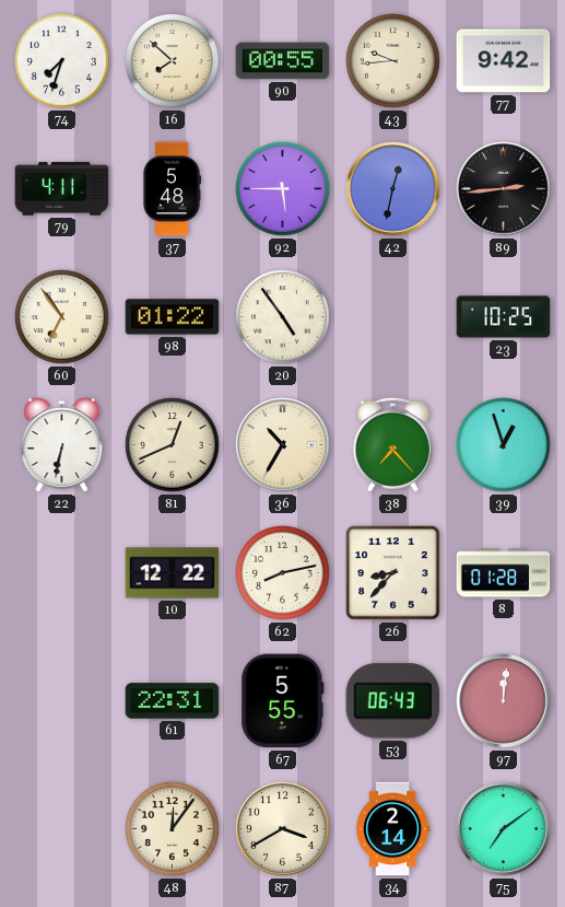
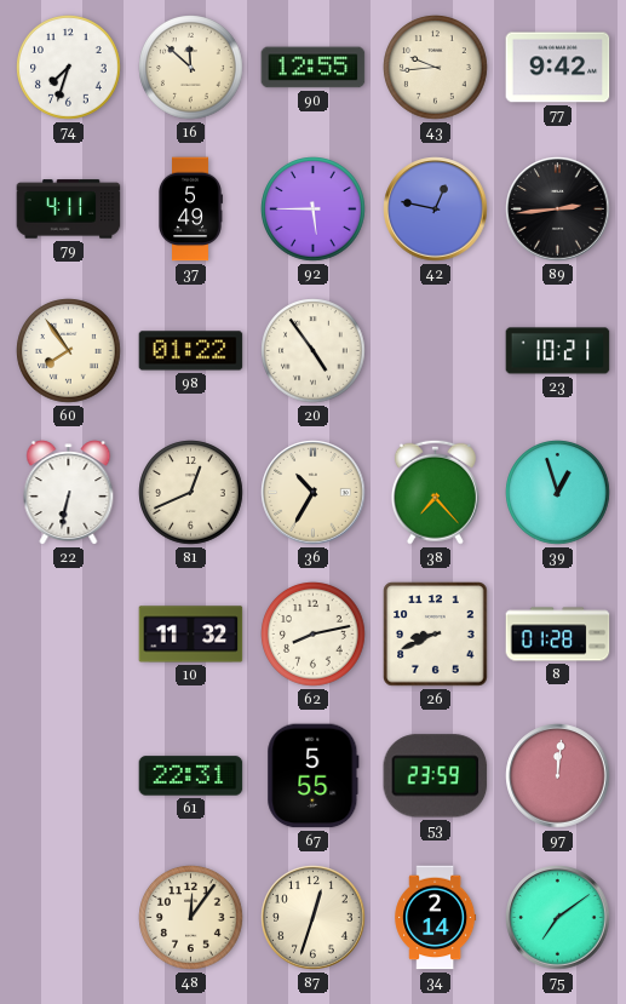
16: 7:52 -> 11:52
90: 00:55 -> 12:55
37: 5:48 -> 5:49
42: 12:32 -> 12:47
60: 6:54 -> 7:54
23: 10:25 -> 10:21
10: 12:22 -> 11:32
26: 8:37 -> 8:41
53: 06:43 -> 23:59
87: 3:40 -> 12:33
